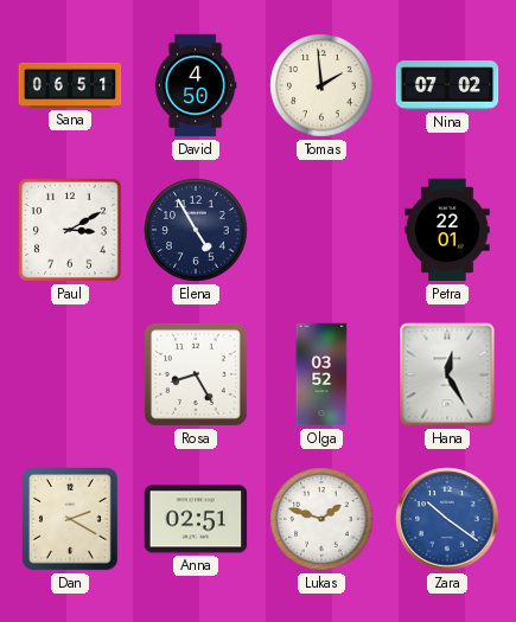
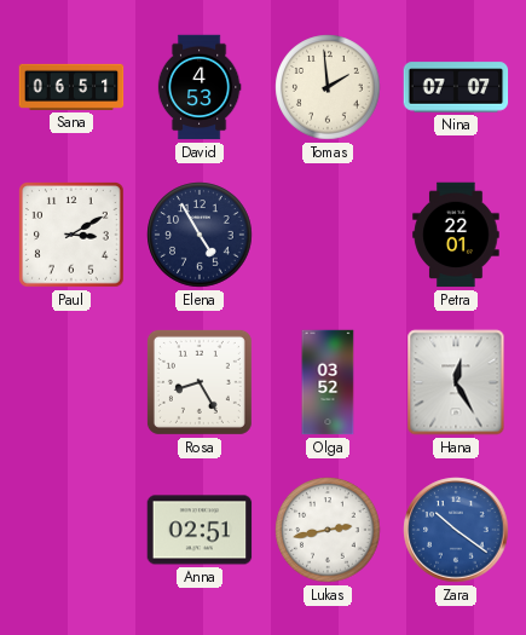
David: 4:50 -> 4:53
Nina: 07:02 -> 07:07
Dan: 2:20 -> none
Lukas: 1:48 -> 2:43
